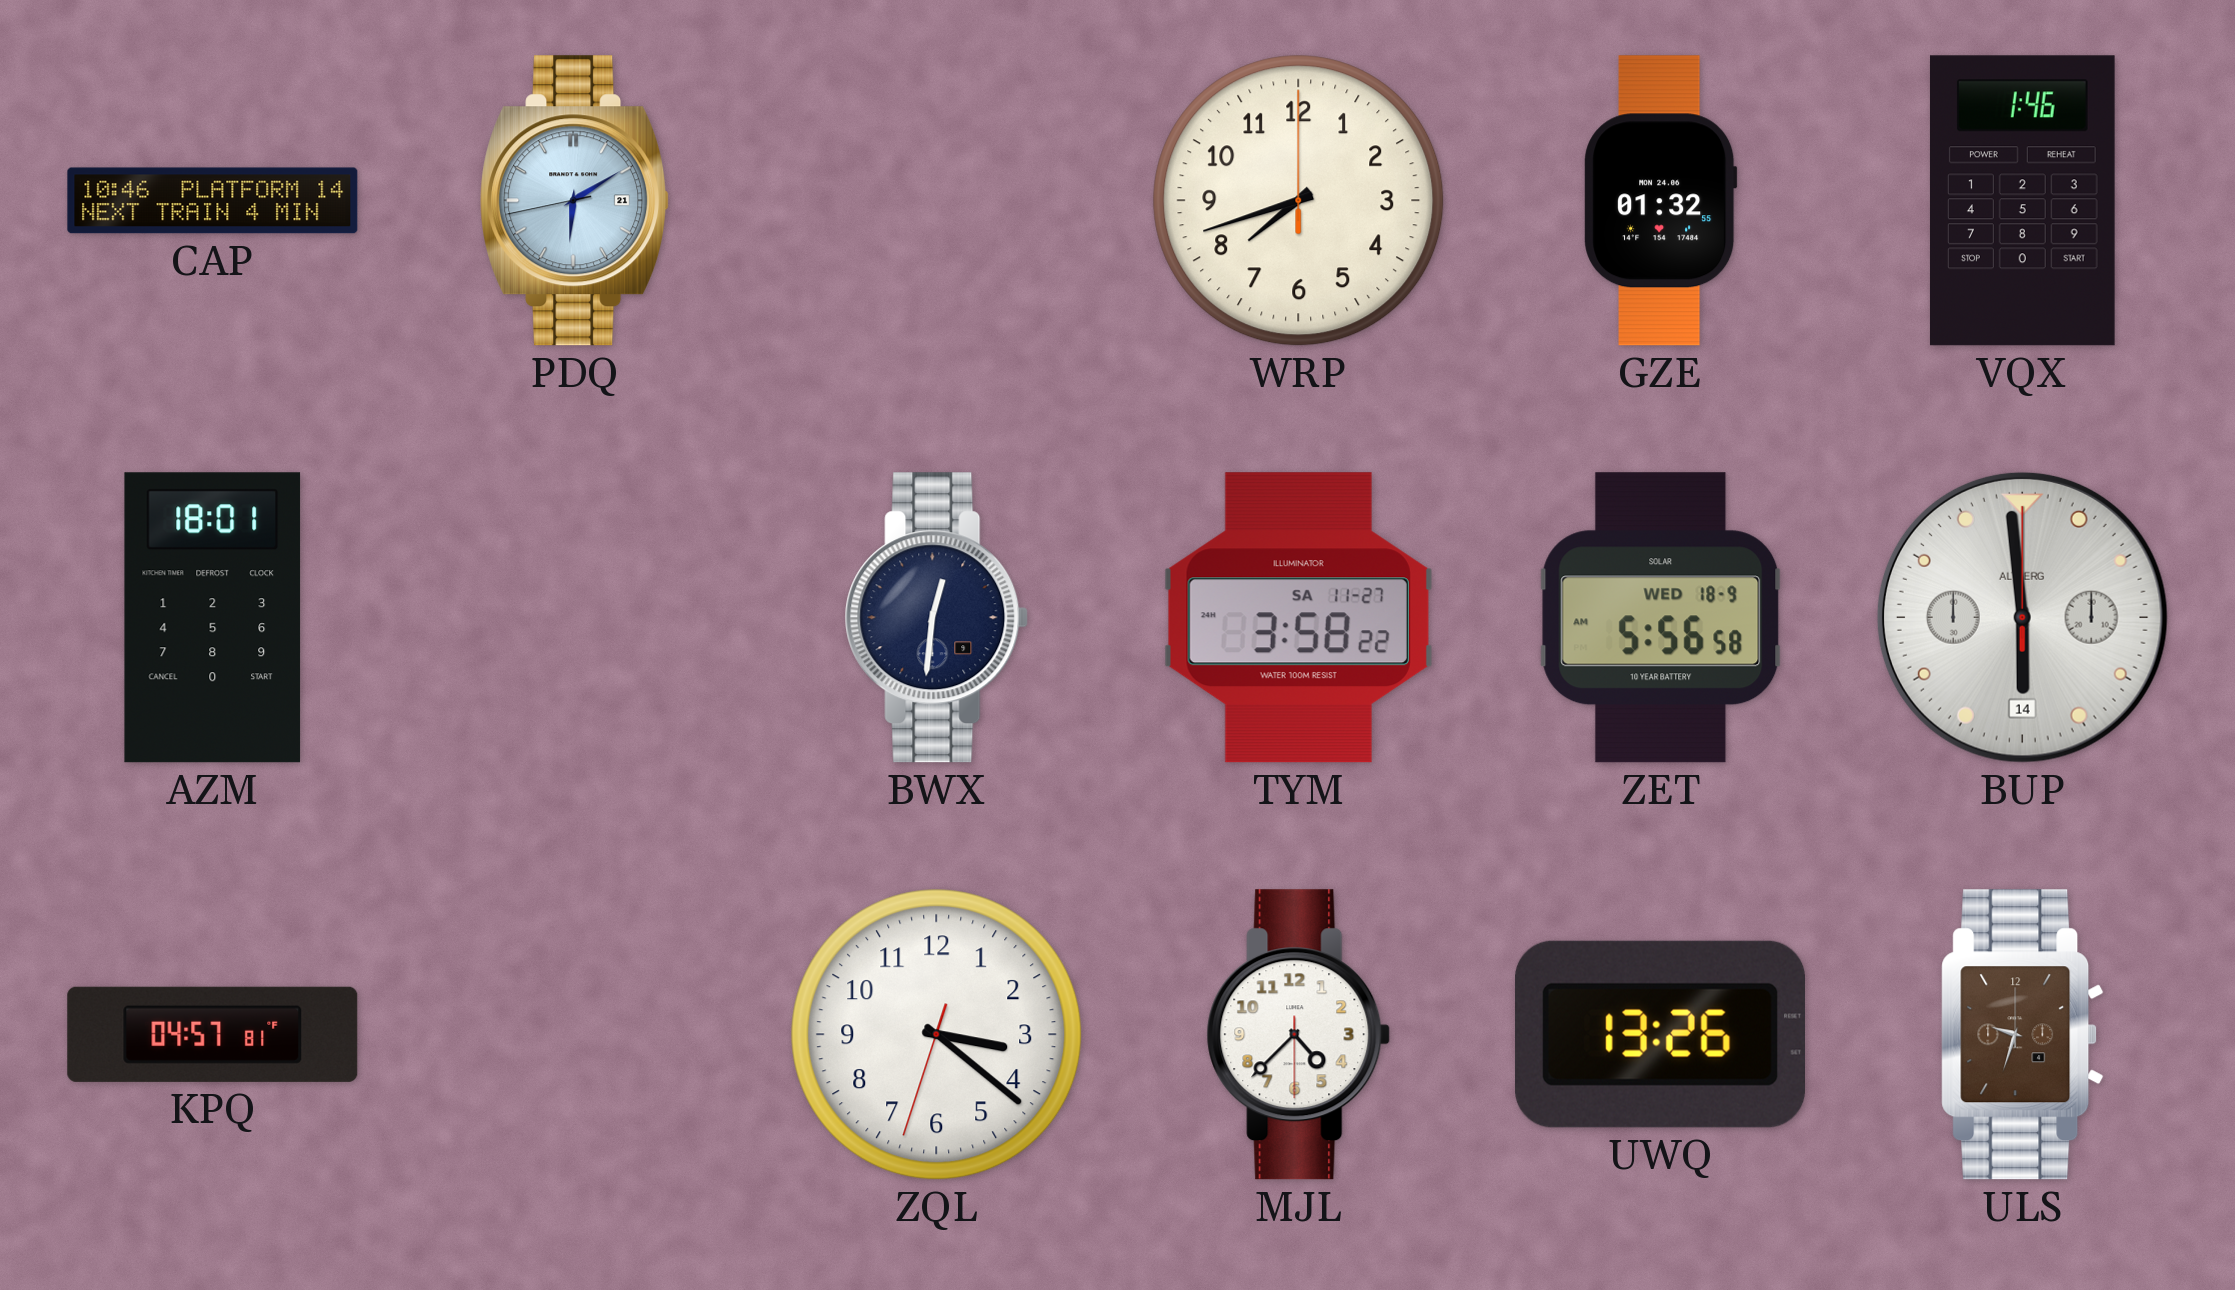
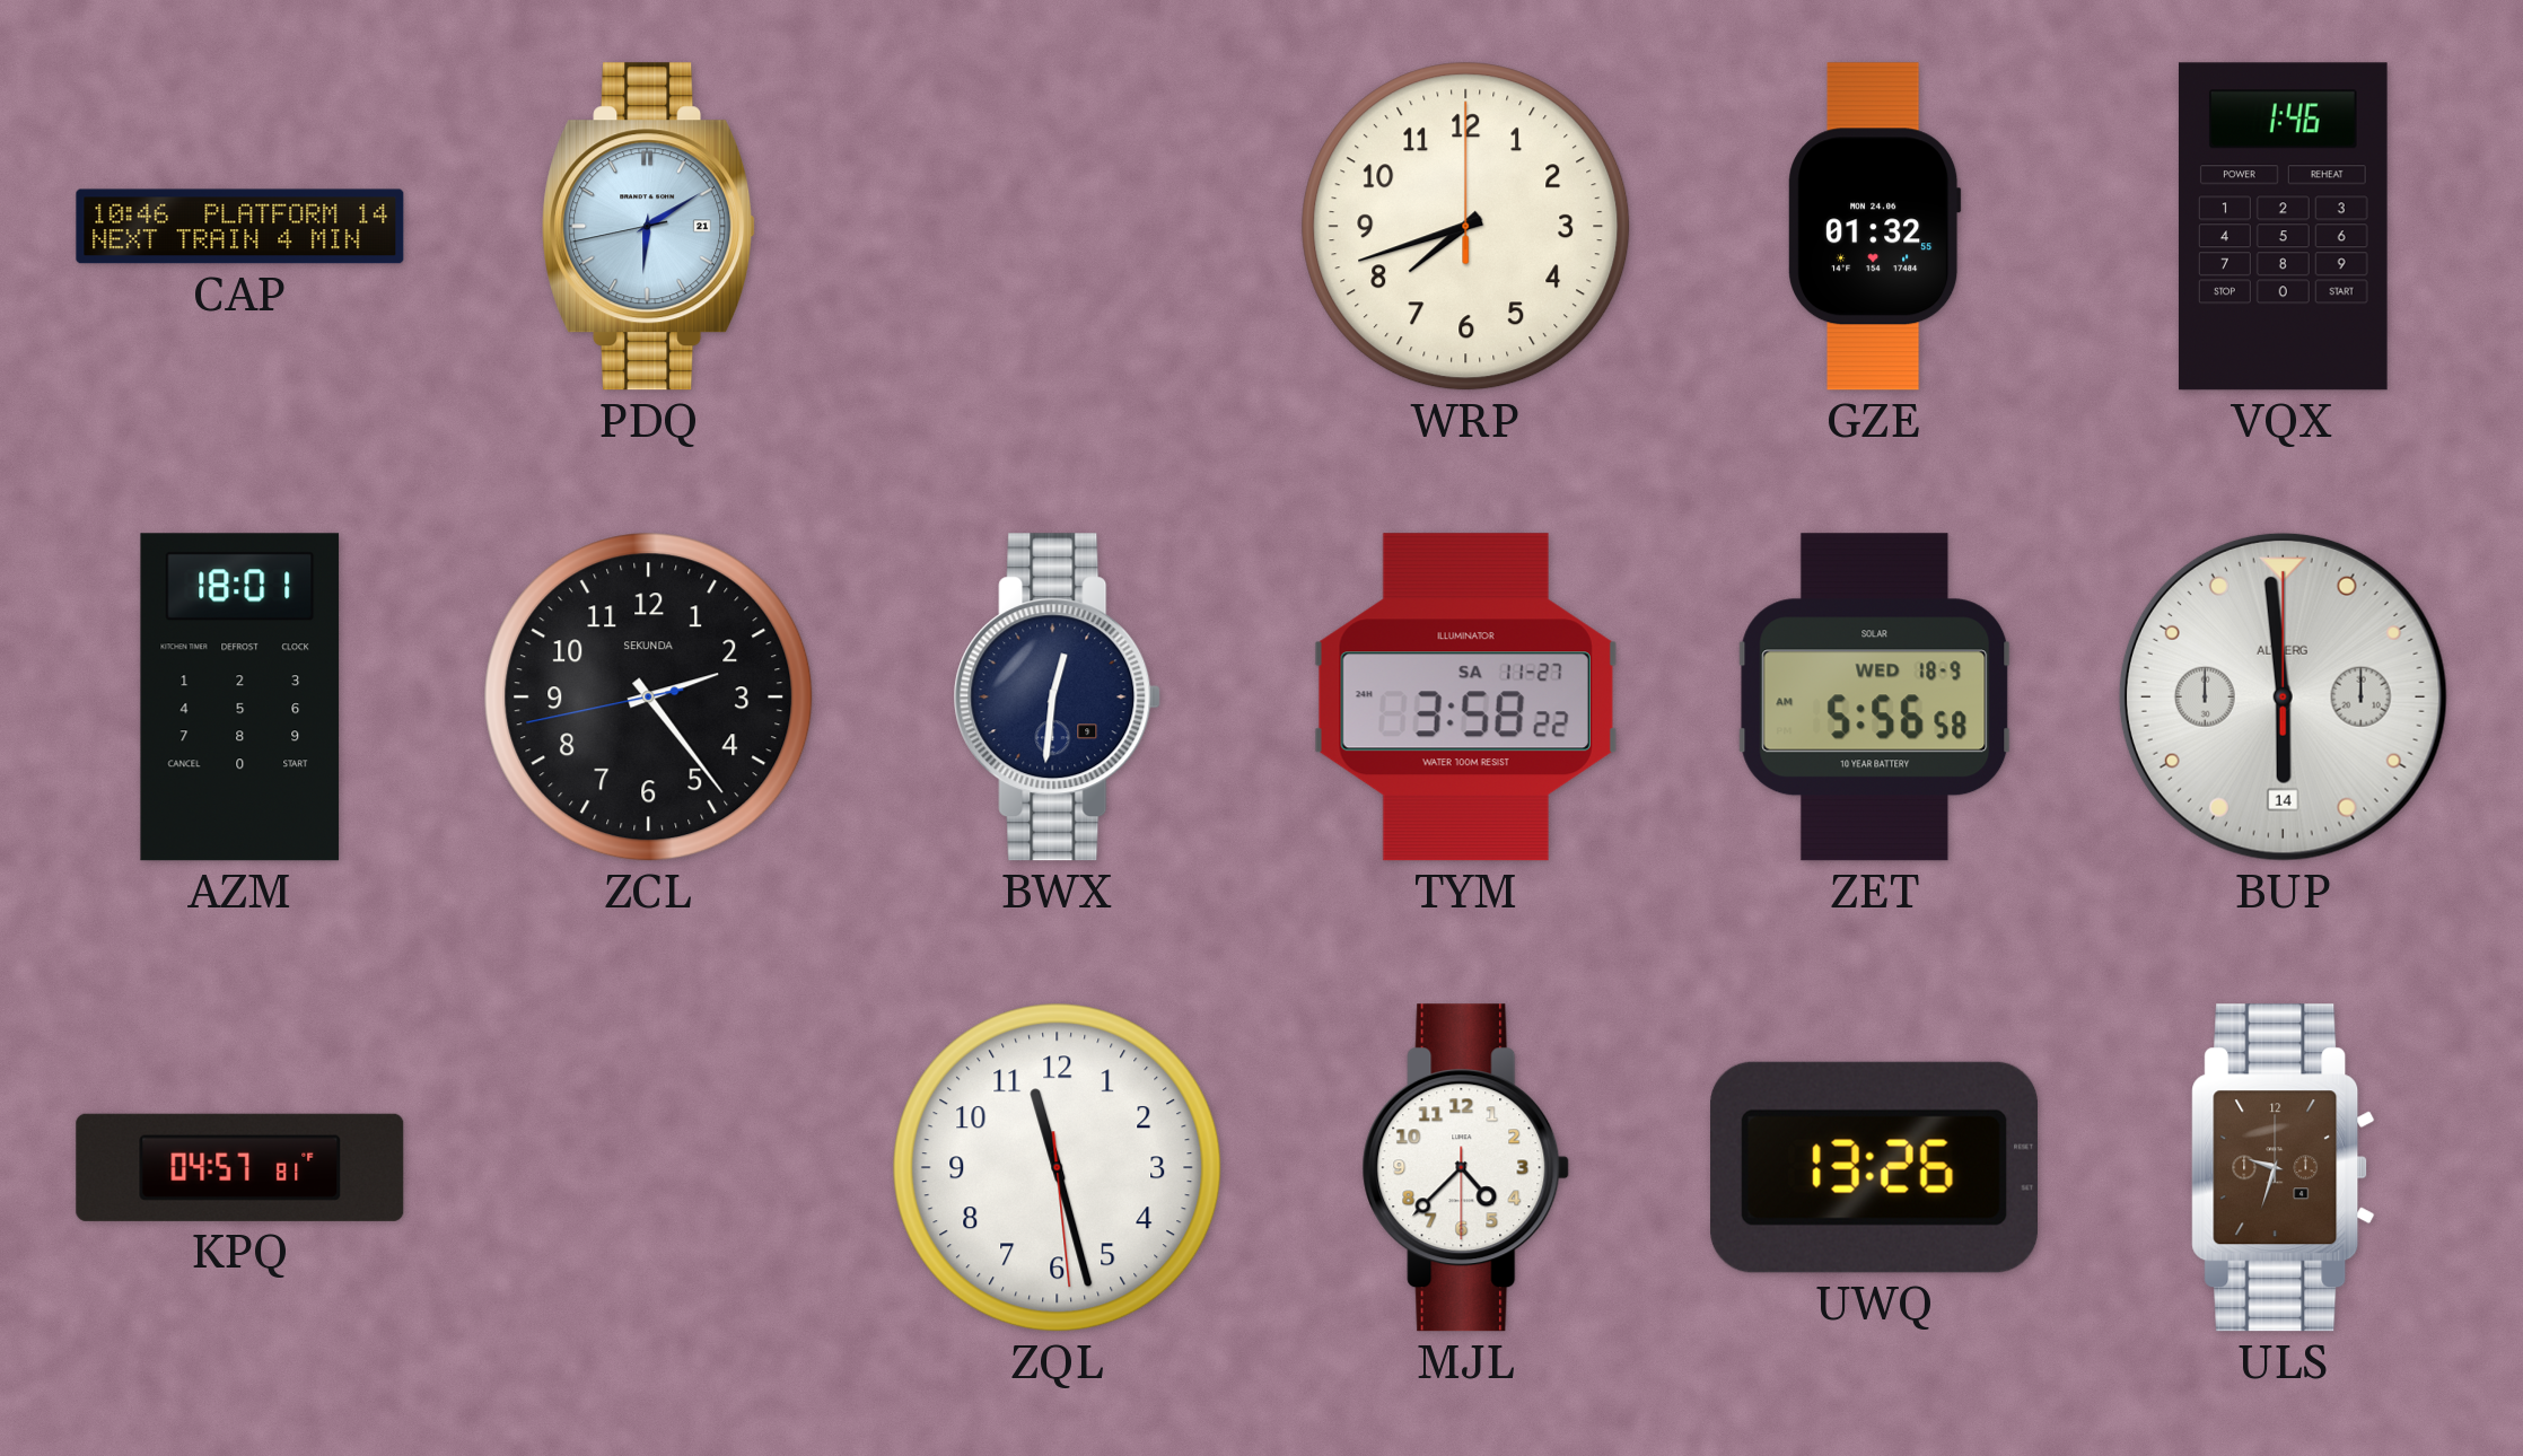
ZCL: none -> 2:23
ZQL: 3:21 -> 11:27
